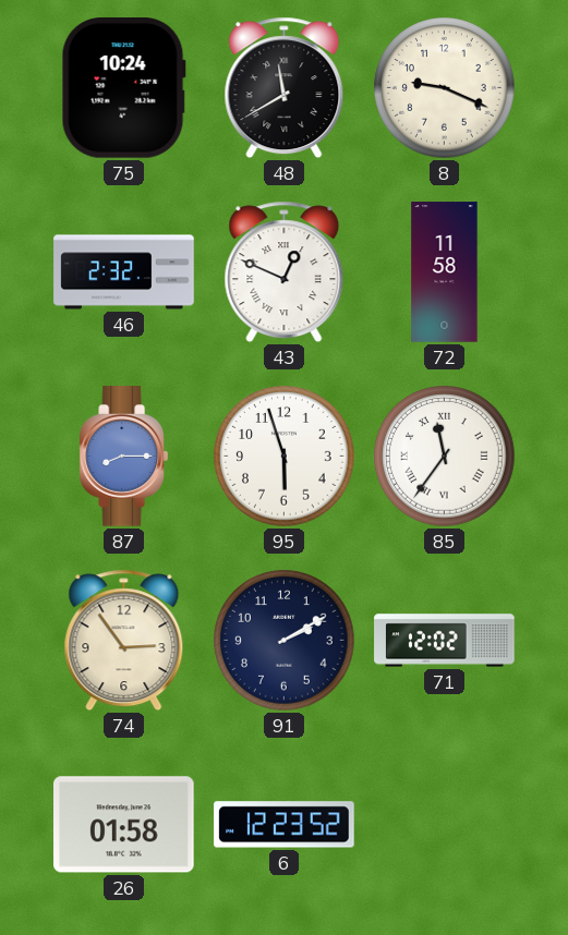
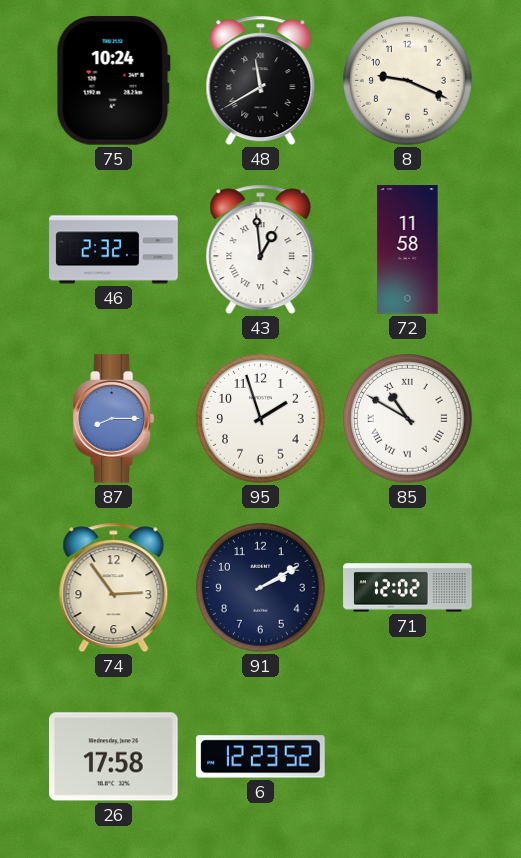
43: 12:49 -> 12:59
95: 5:57 -> 1:57
85: 11:36 -> 10:50
26: 01:58 -> 17:58
